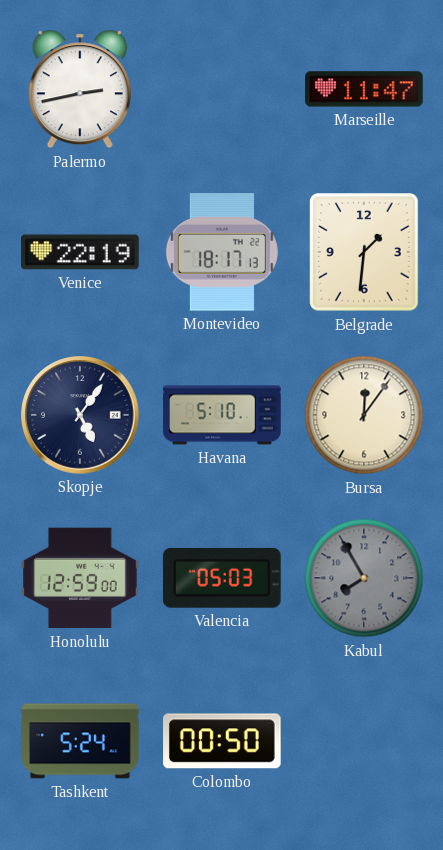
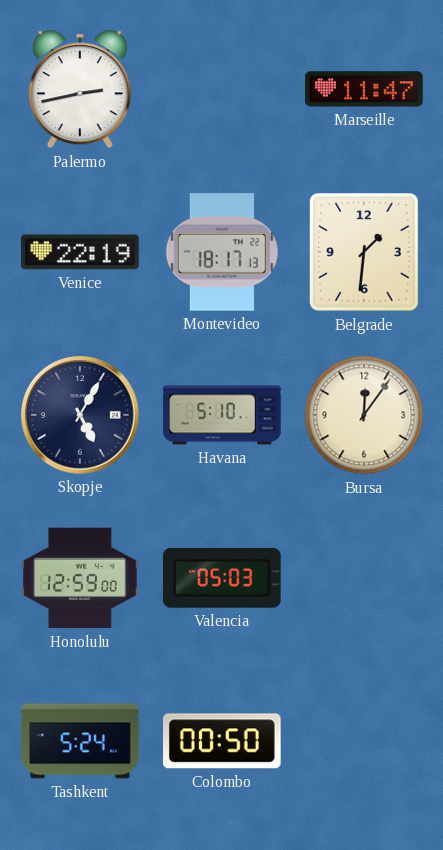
Skopje: 5:06 -> 5:05
Kabul: 7:55 -> none
